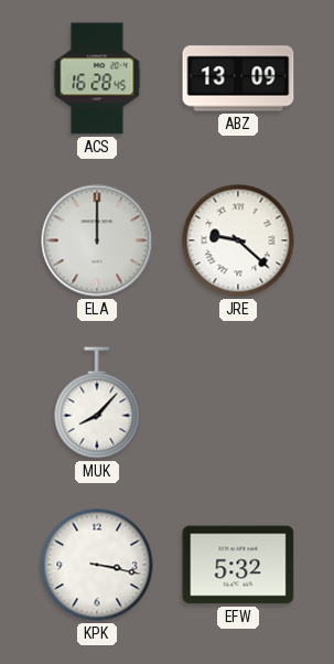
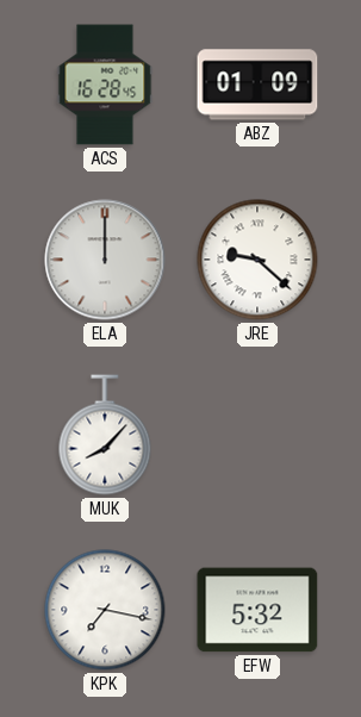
ABZ: 13:09 -> 01:09
KPK: 3:17 -> 7:17
